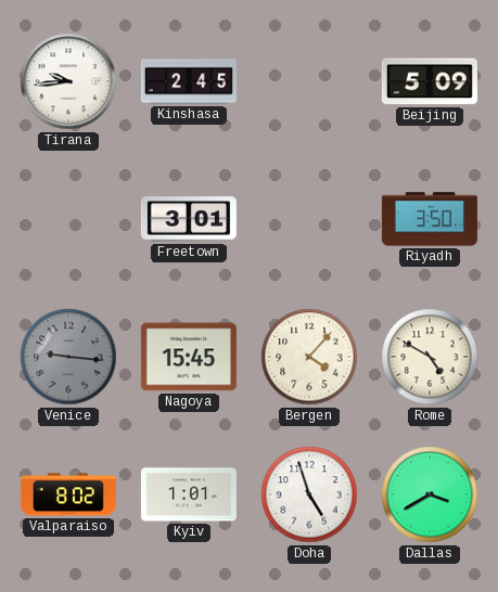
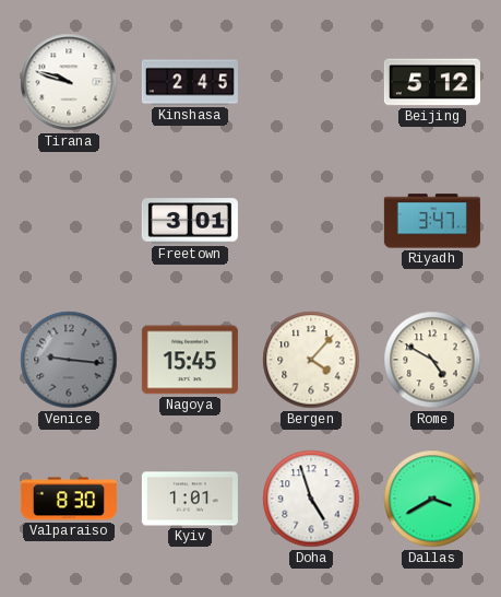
Tirana: 9:44 -> 9:48
Beijing: 5:09 -> 5:12
Riyadh: 3:50 -> 3:47
Valparaiso: 8:02 -> 8:30
